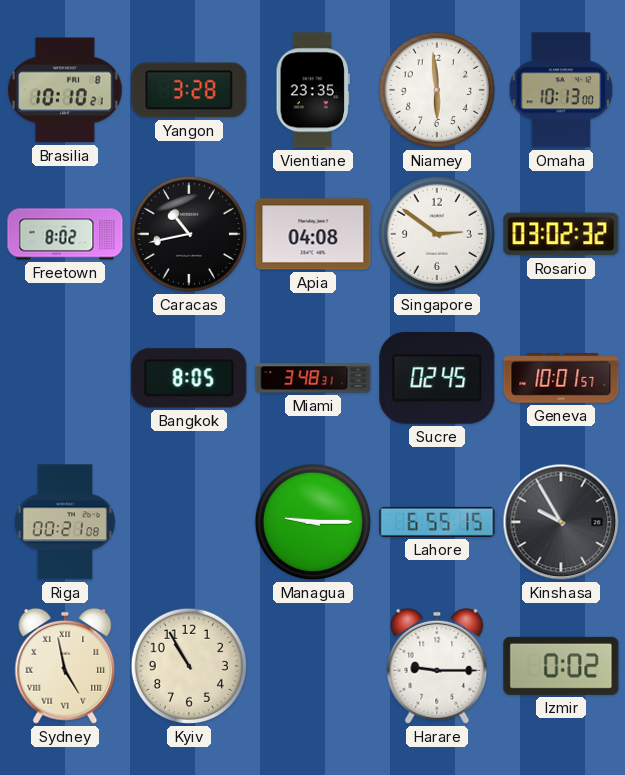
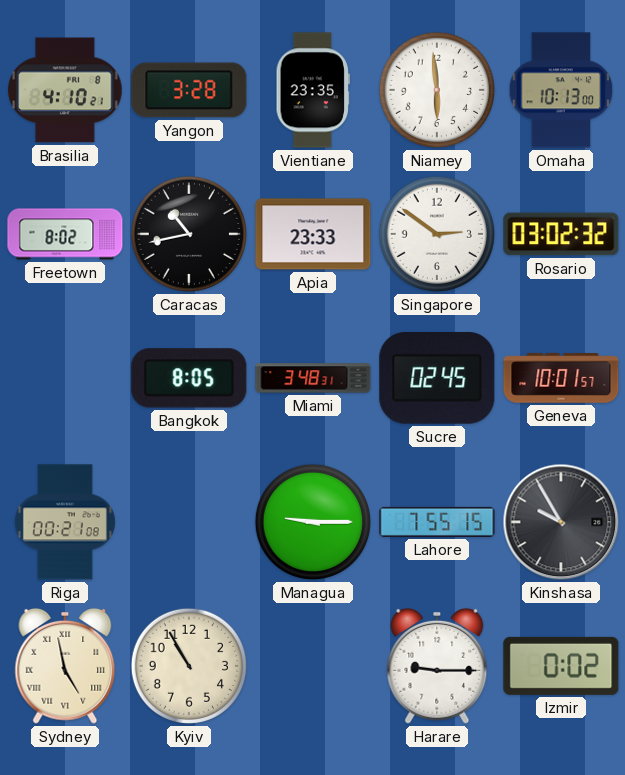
Brasilia: 10:10 -> 4:10
Apia: 04:08 -> 23:33
Lahore: 6:55 -> 7:55
